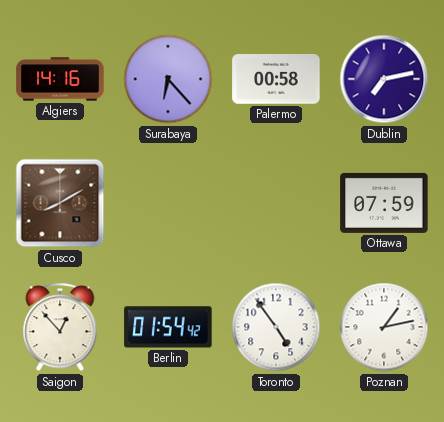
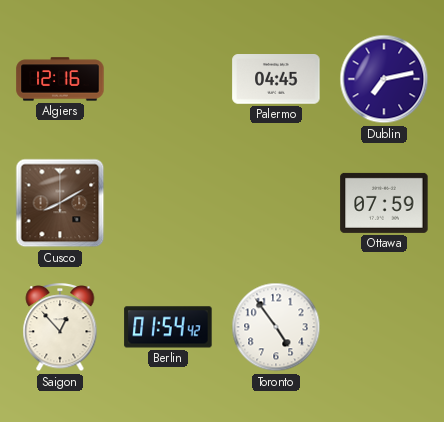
Algiers: 14:16 -> 12:16
Surabaya: 6:23 -> none
Palermo: 00:58 -> 04:45
Poznan: 1:13 -> none
